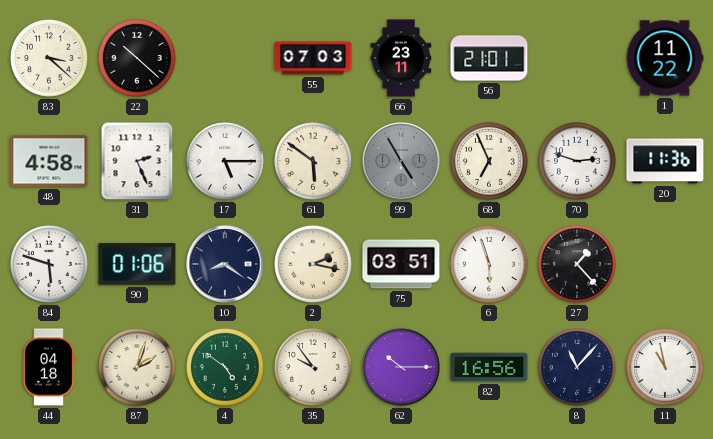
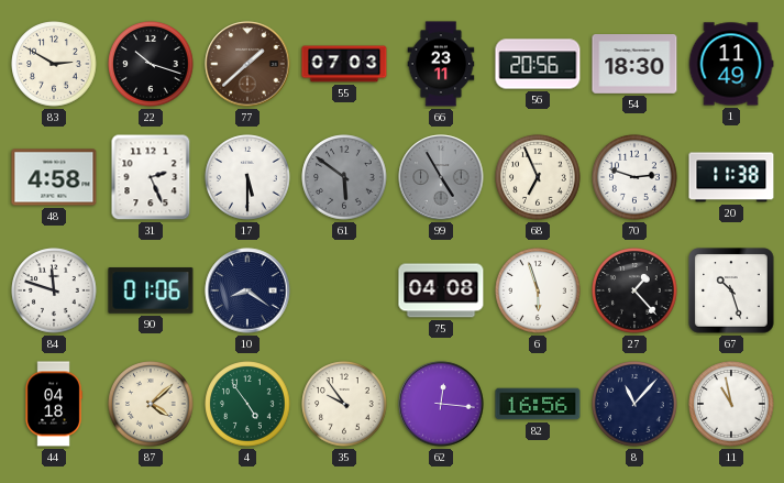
83: 3:22 -> 2:50
22: 10:22 -> 10:18
77: none -> 1:38
56: 21:01 -> 20:56
54: none -> 18:30
1: 11:22 -> 11:49
17: 5:15 -> 5:30
61 dial: cream -> grey
20: 11:36 -> 11:38
84: 5:48 -> 11:48
2: 2:17 -> none
75: 03:51 -> 04:08
67: none -> 10:27
87: 2:03 -> 4:08
4: 4:51 -> 4:54
62: 10:15 -> 12:16
